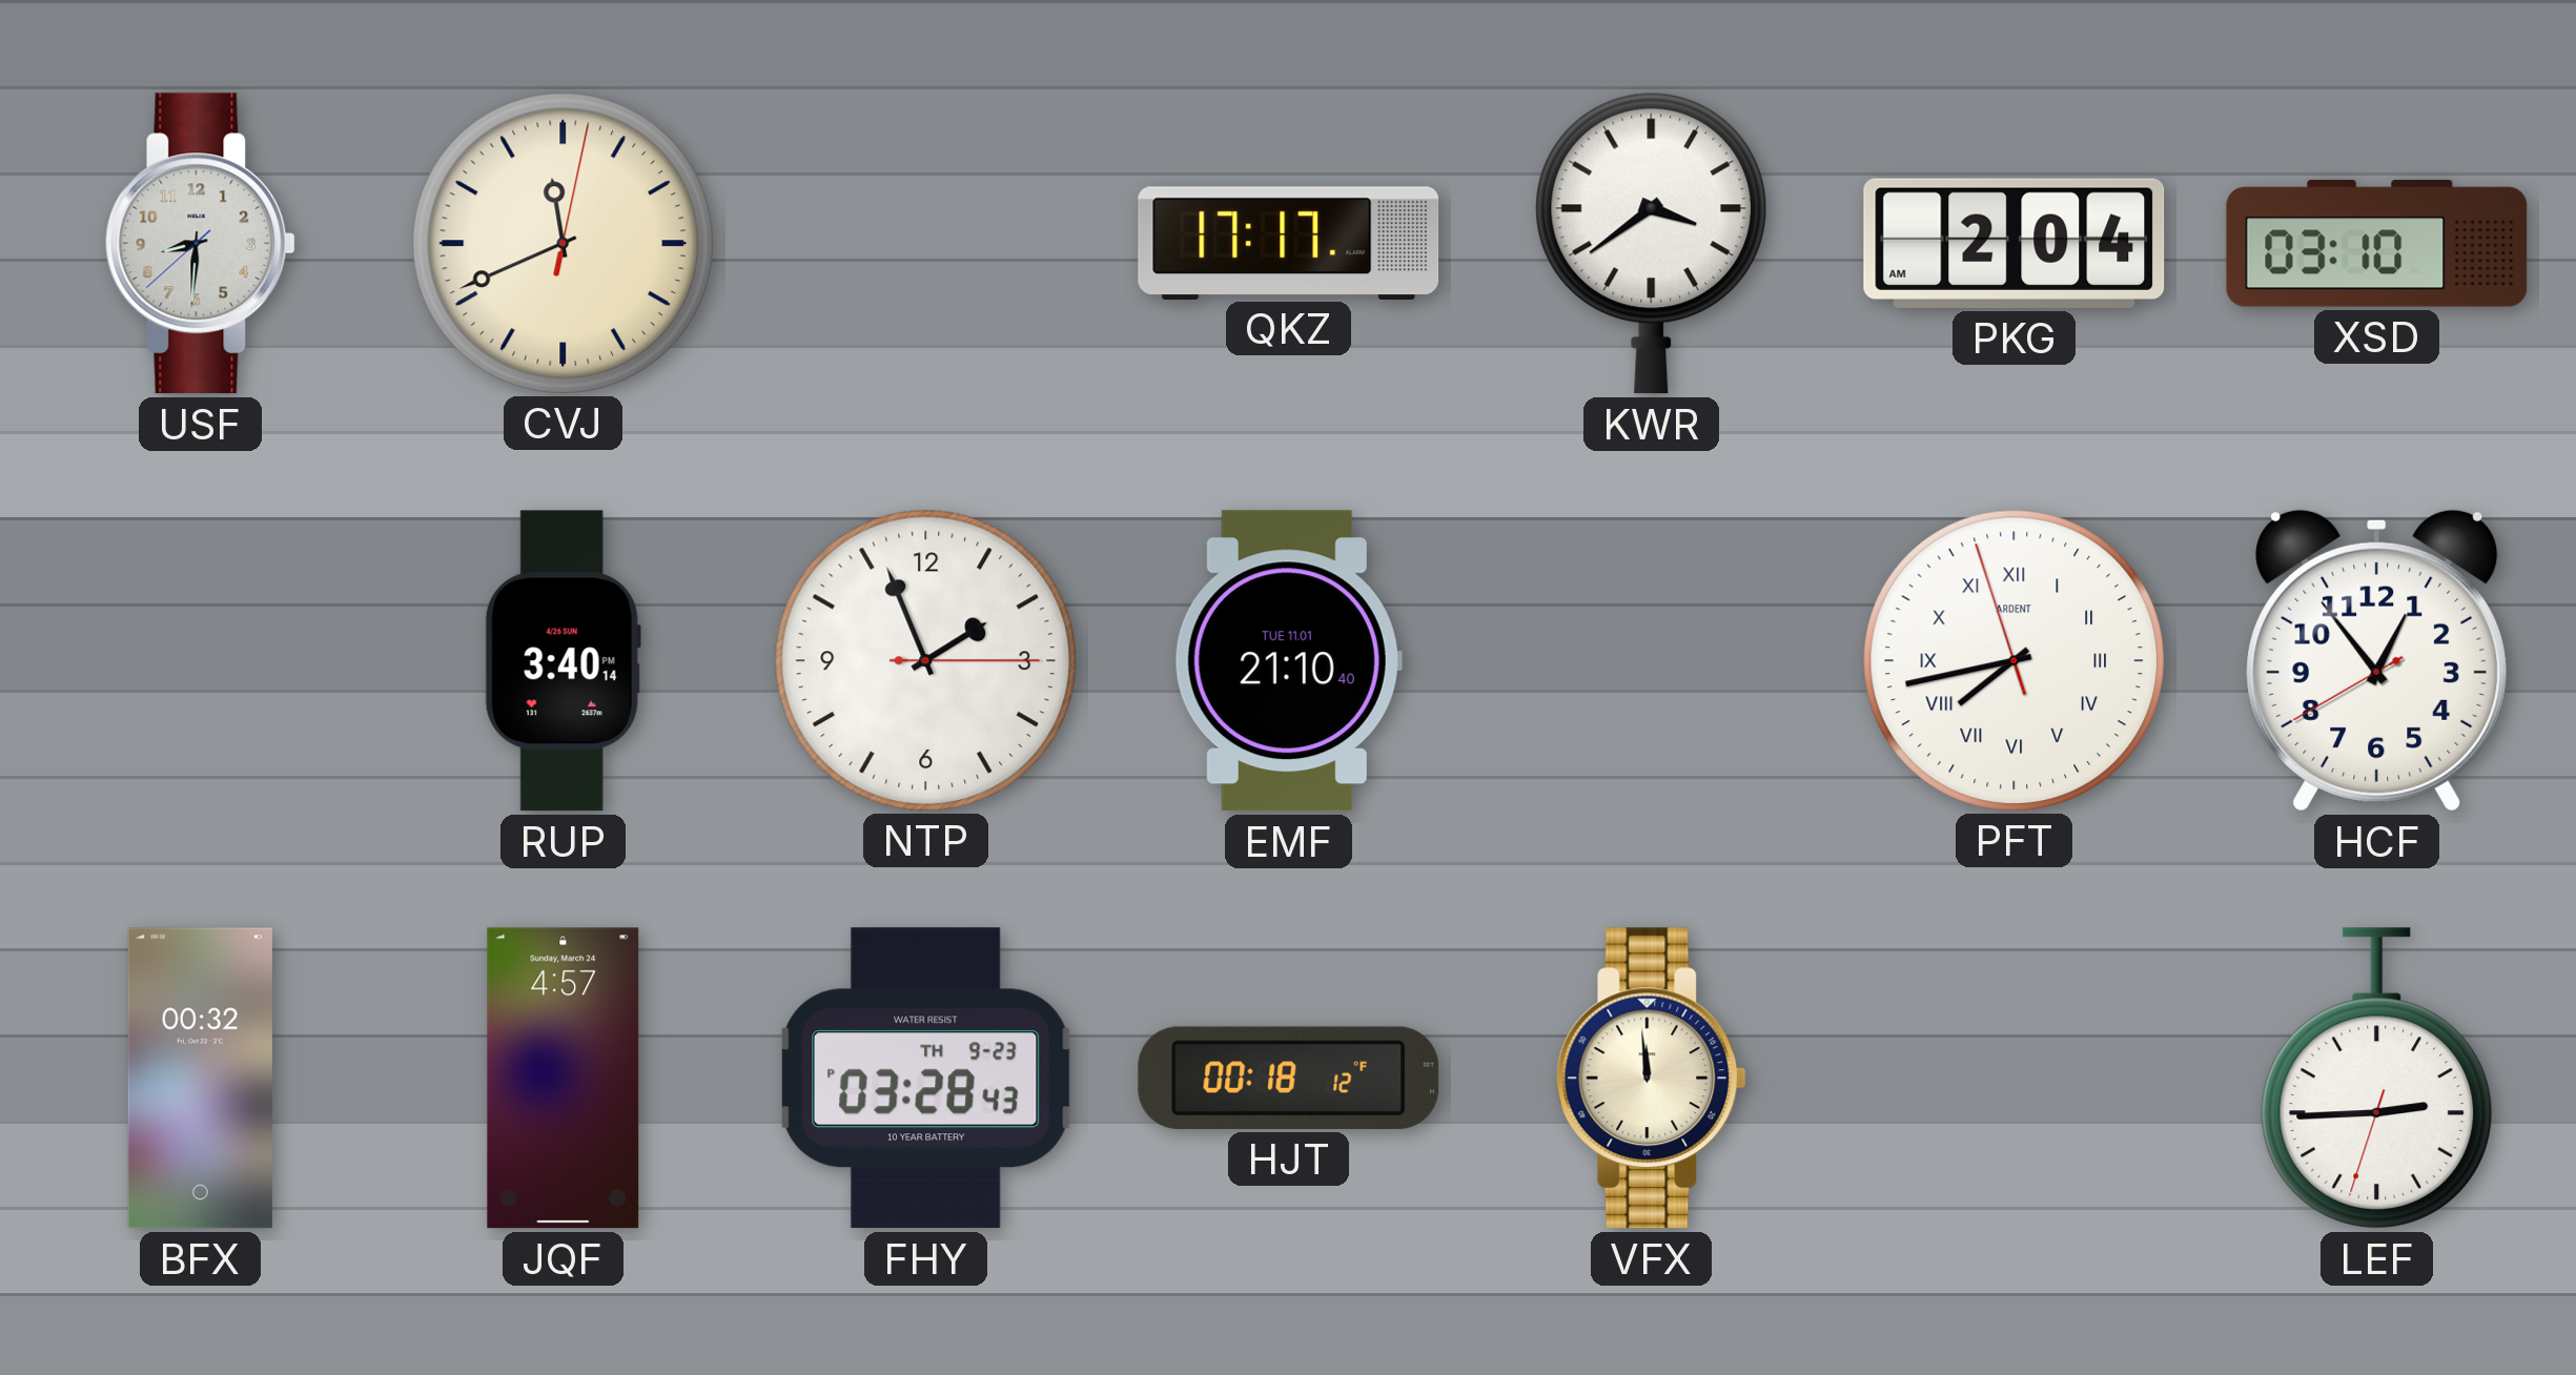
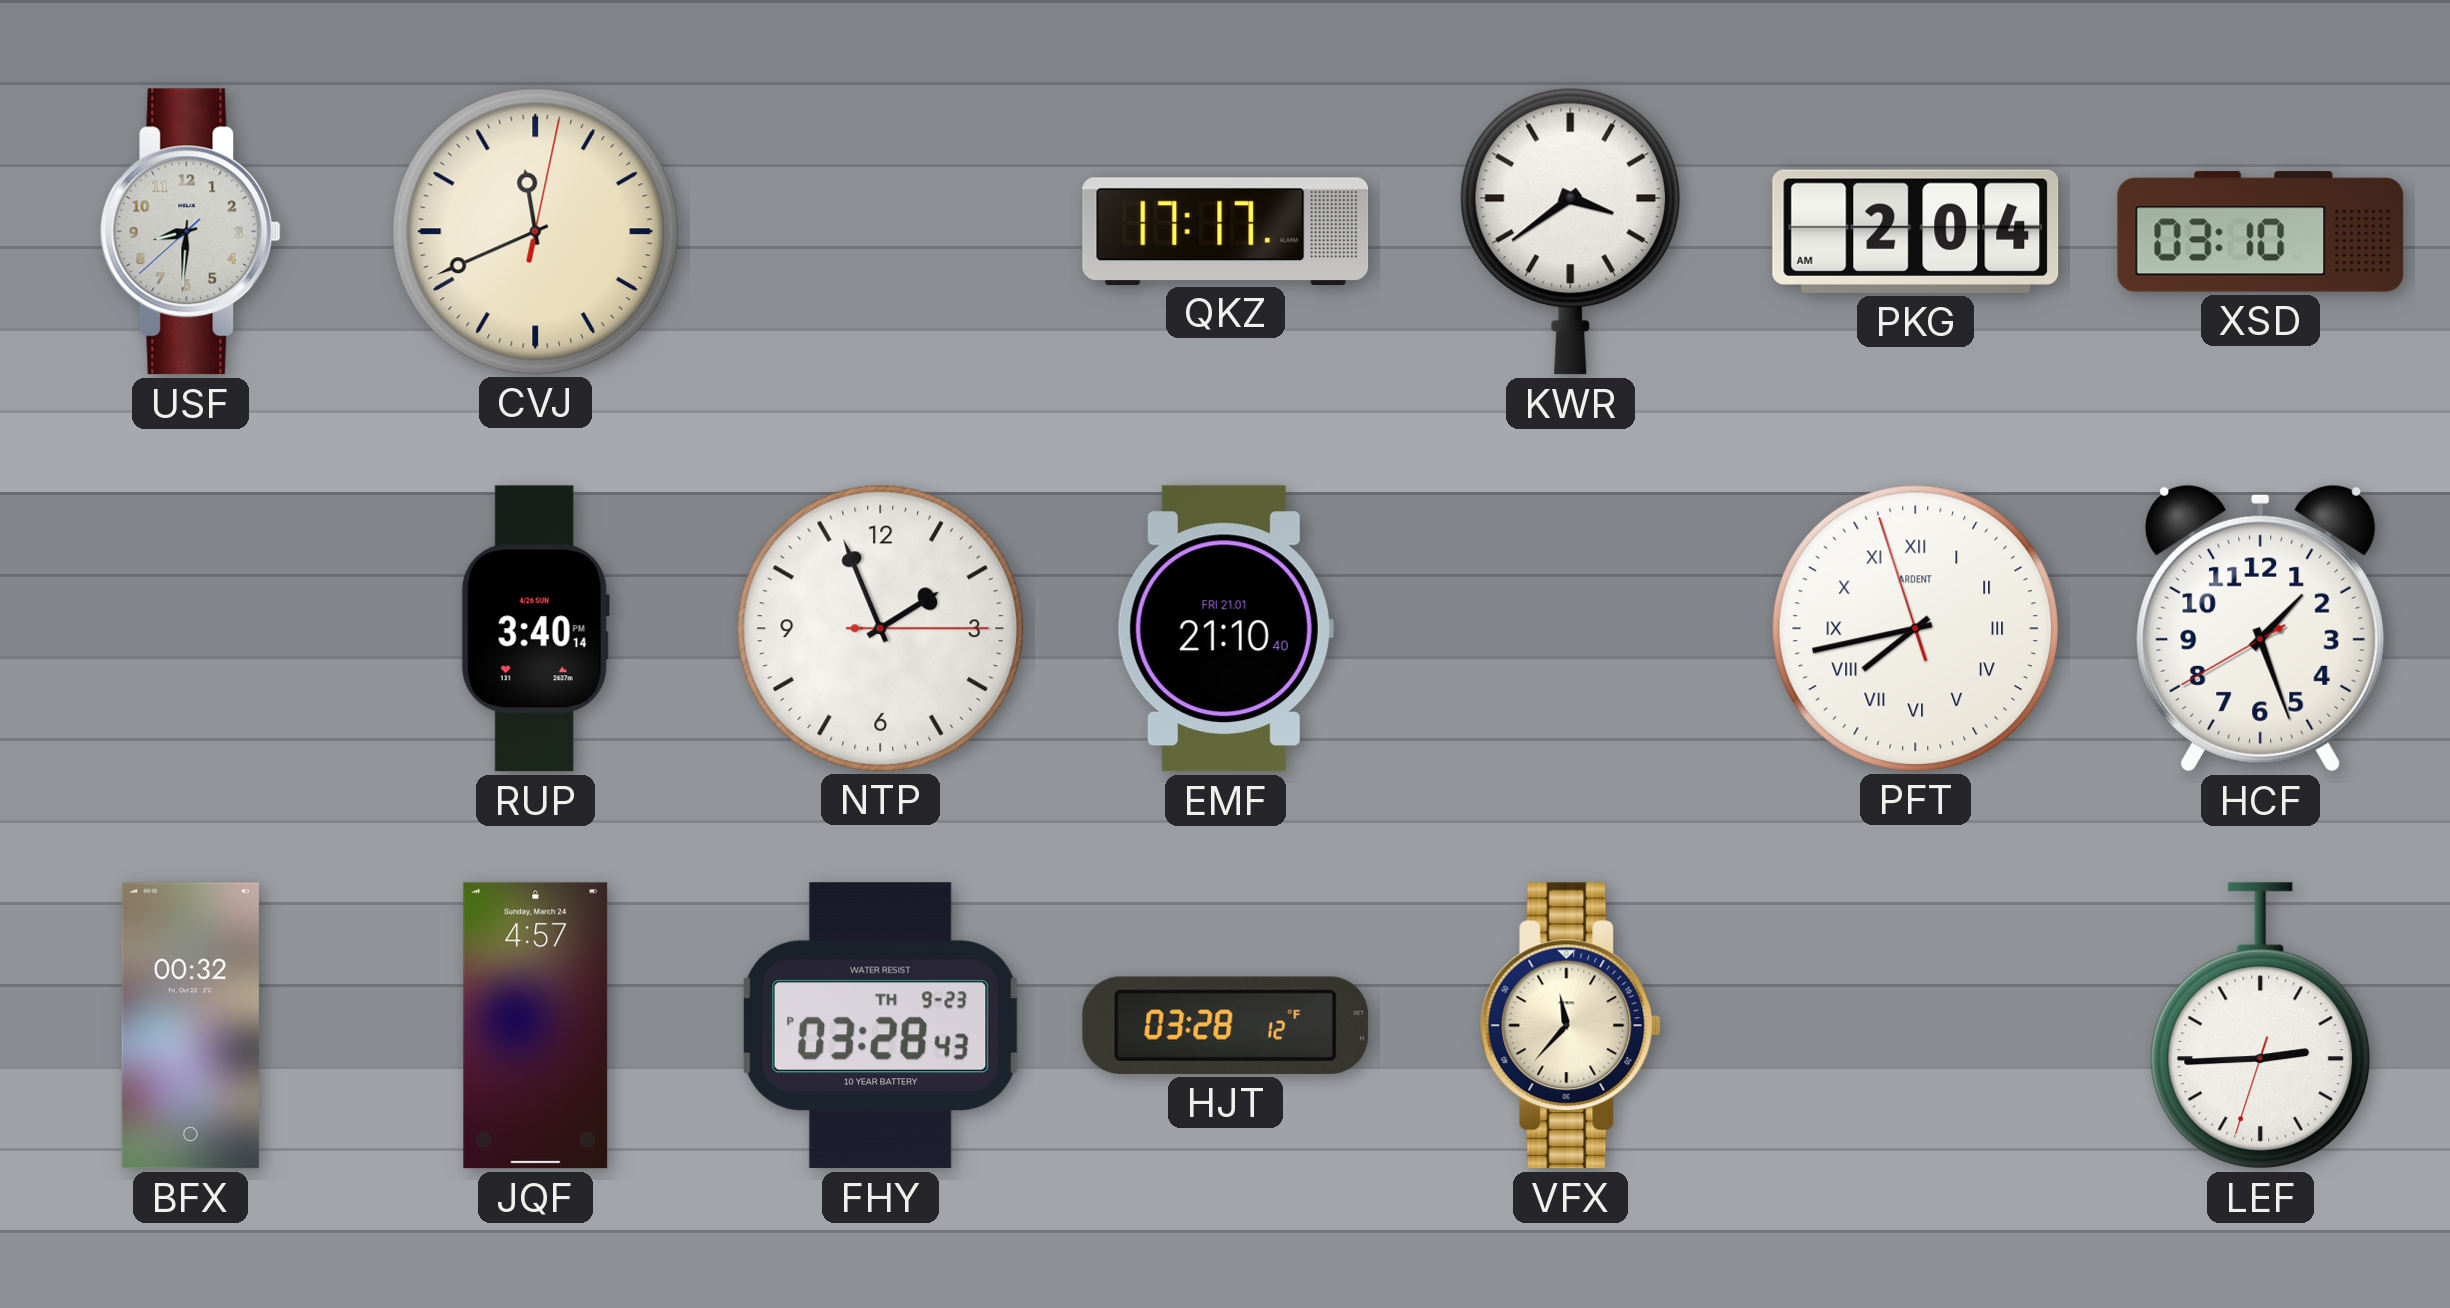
EMF date: TUE 11.01 -> FRI 21.01
HCF: 12:53 -> 1:26
HJT: 00:18 -> 03:28
VFX: 11:59 -> 11:37
